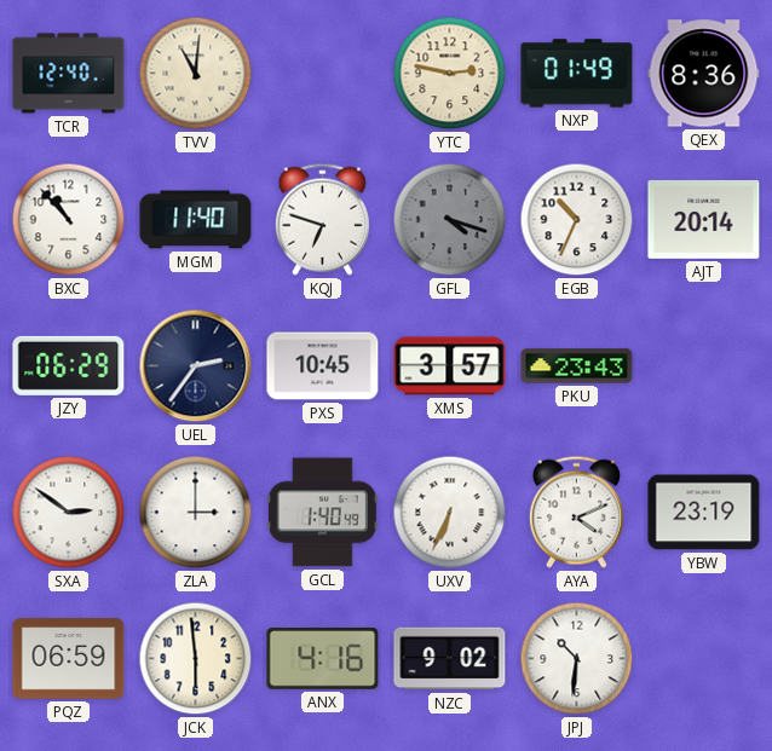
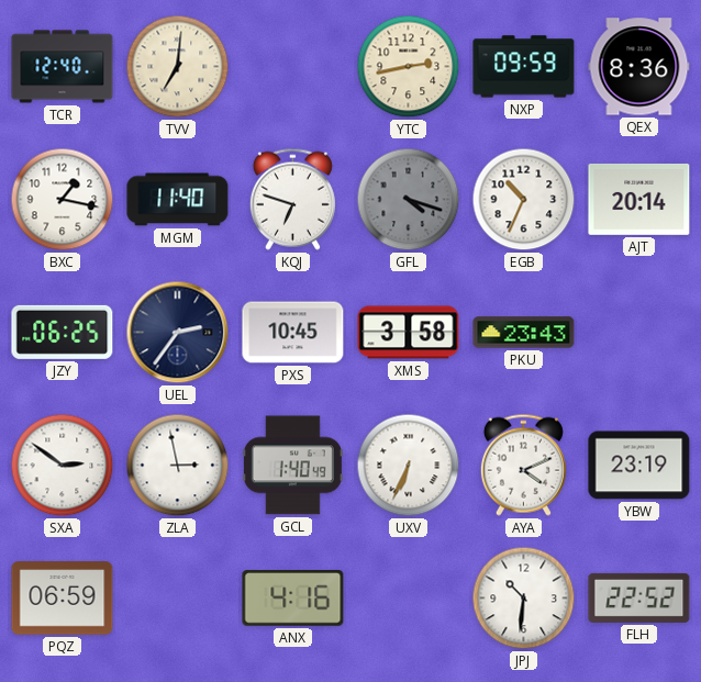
TVV: 11:01 -> 7:01
YTC: 2:47 -> 2:43
NXP: 01:49 -> 09:59
BXC: 10:53 -> 1:17
JZY: 06:29 -> 06:25
XMS: 3:57 -> 3:58
ZLA: 3:00 -> 2:58
JCK: 5:59 -> none
NZC: 9:02 -> none
FLH: none -> 22:52
